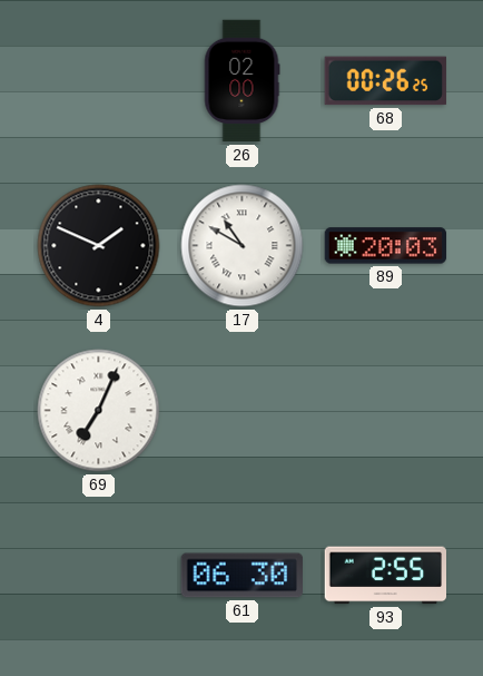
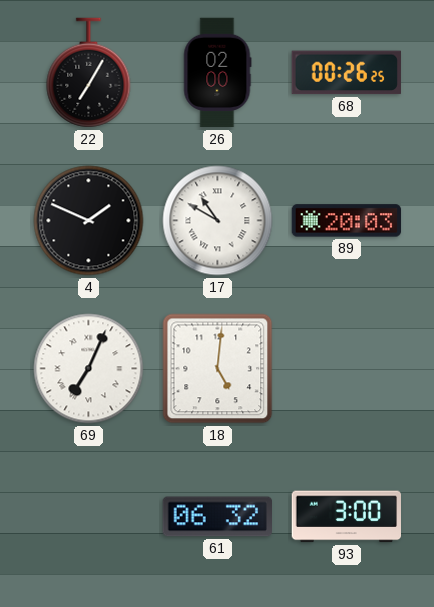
22: none -> 7:05
18: none -> 5:01
61: 06:30 -> 06:32
93: 2:55 -> 3:00
